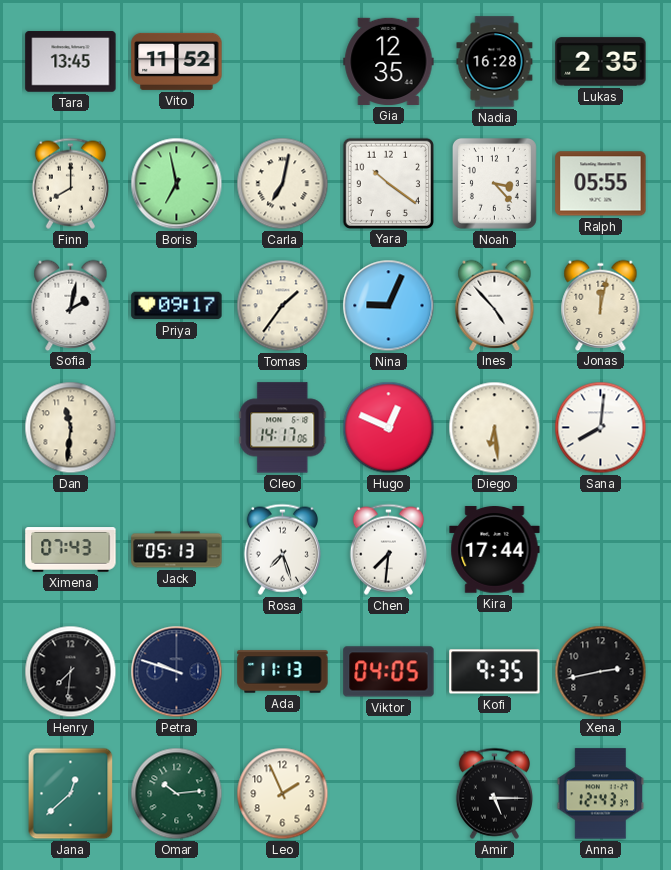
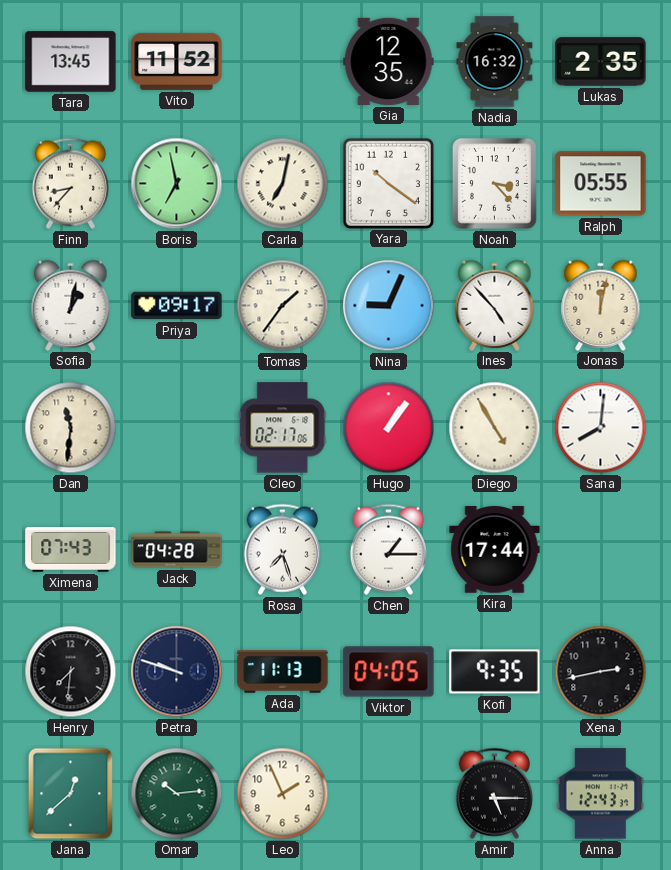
Nadia: 16:28 -> 16:32
Finn: 8:00 -> 8:37
Sofia: 2:02 -> 1:02
Cleo: 14:17 -> 02:17
Hugo: 12:49 -> 1:06
Diego: 6:29 -> 4:55
Jack: 05:13 -> 04:28
Chen: 7:31 -> 1:15
